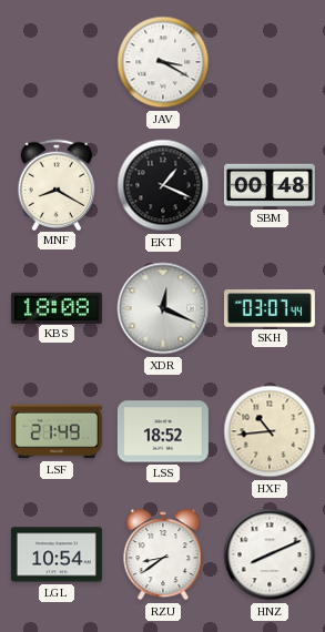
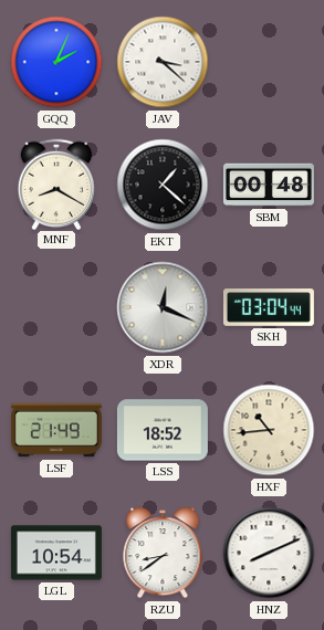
GQQ: none -> 2:04
JAV: 3:20 -> 3:22
EKT: 1:19 -> 1:22
KBS: 18:08 -> none
SKH: 03:07 -> 03:04
